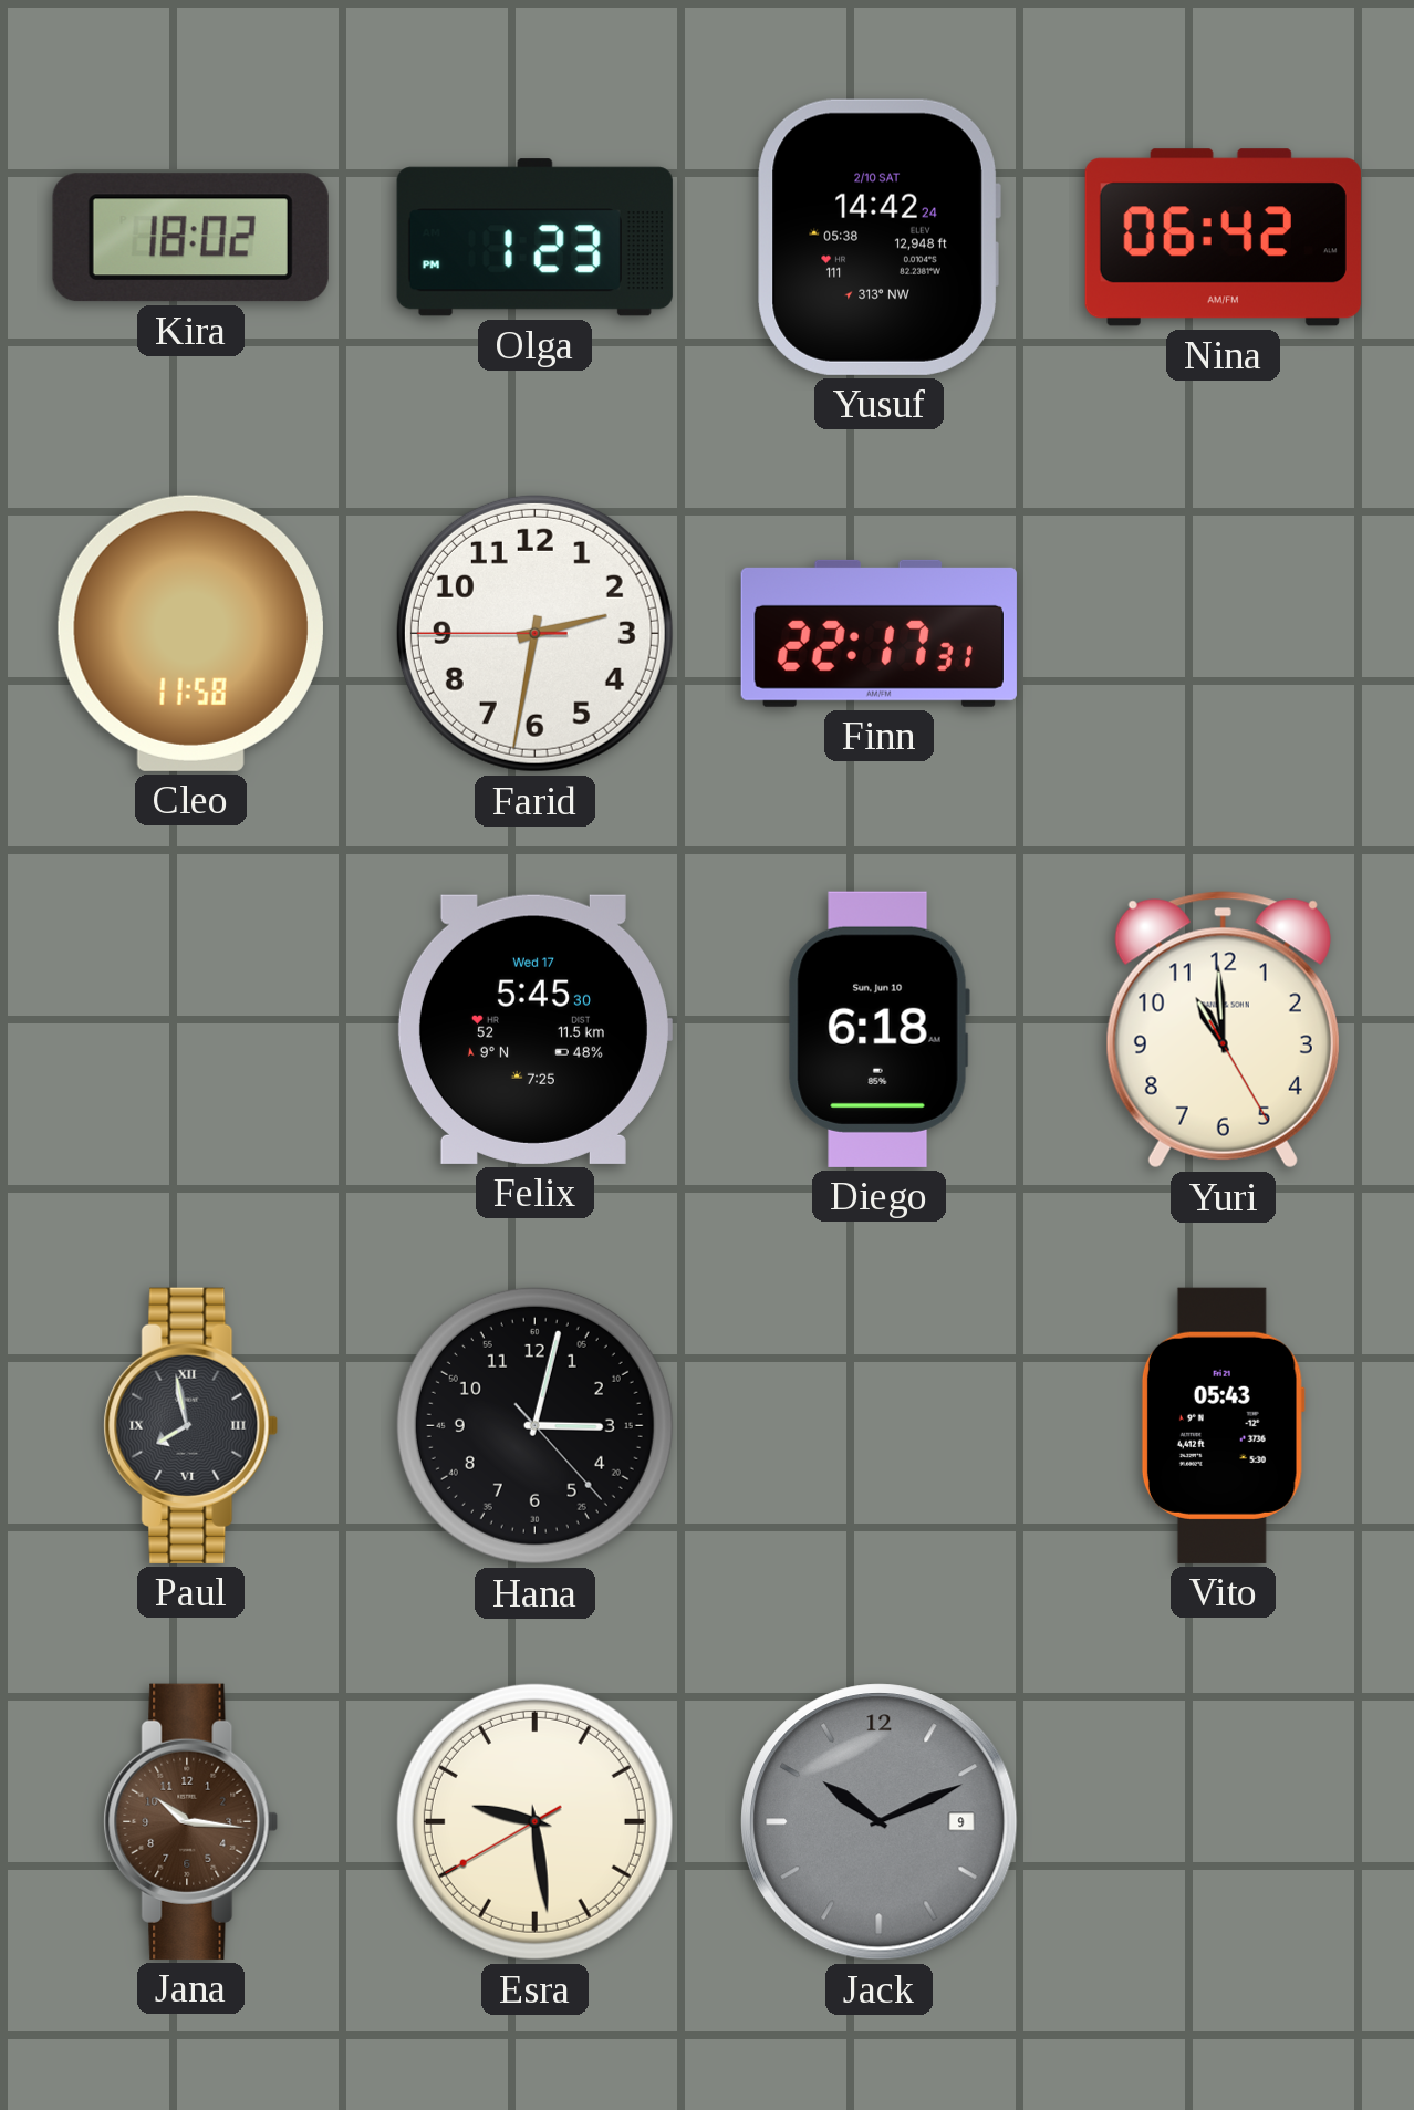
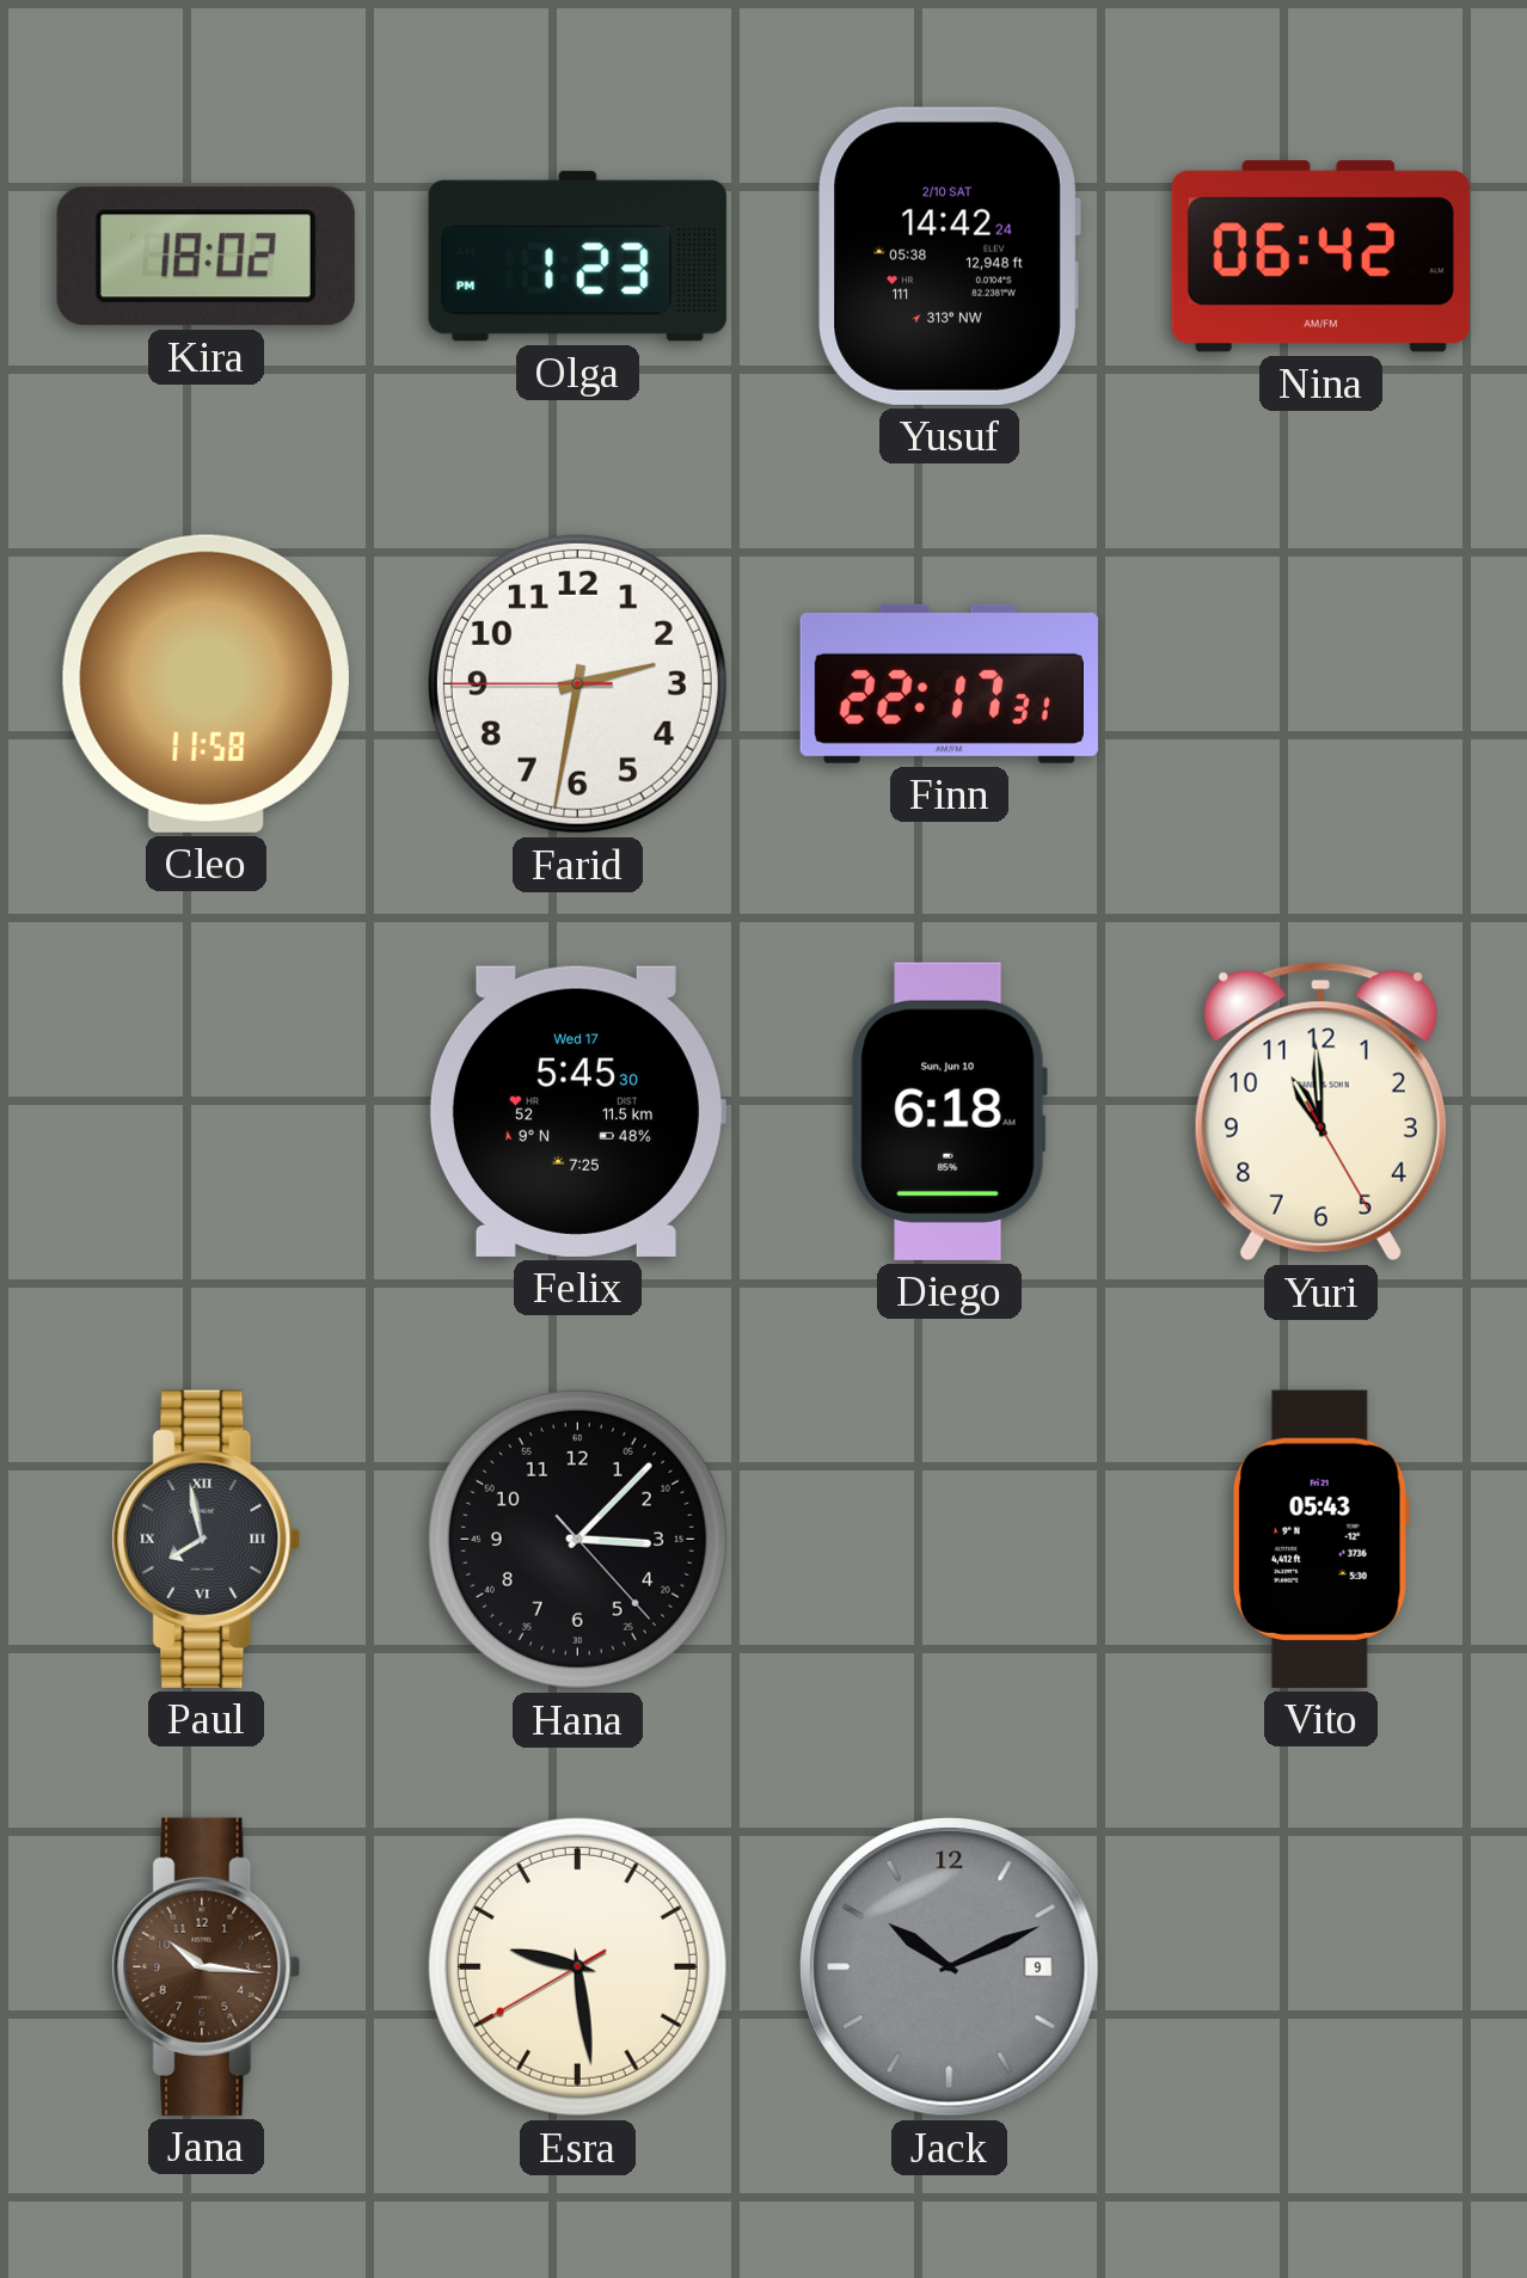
Hana: 3:02 -> 3:07
